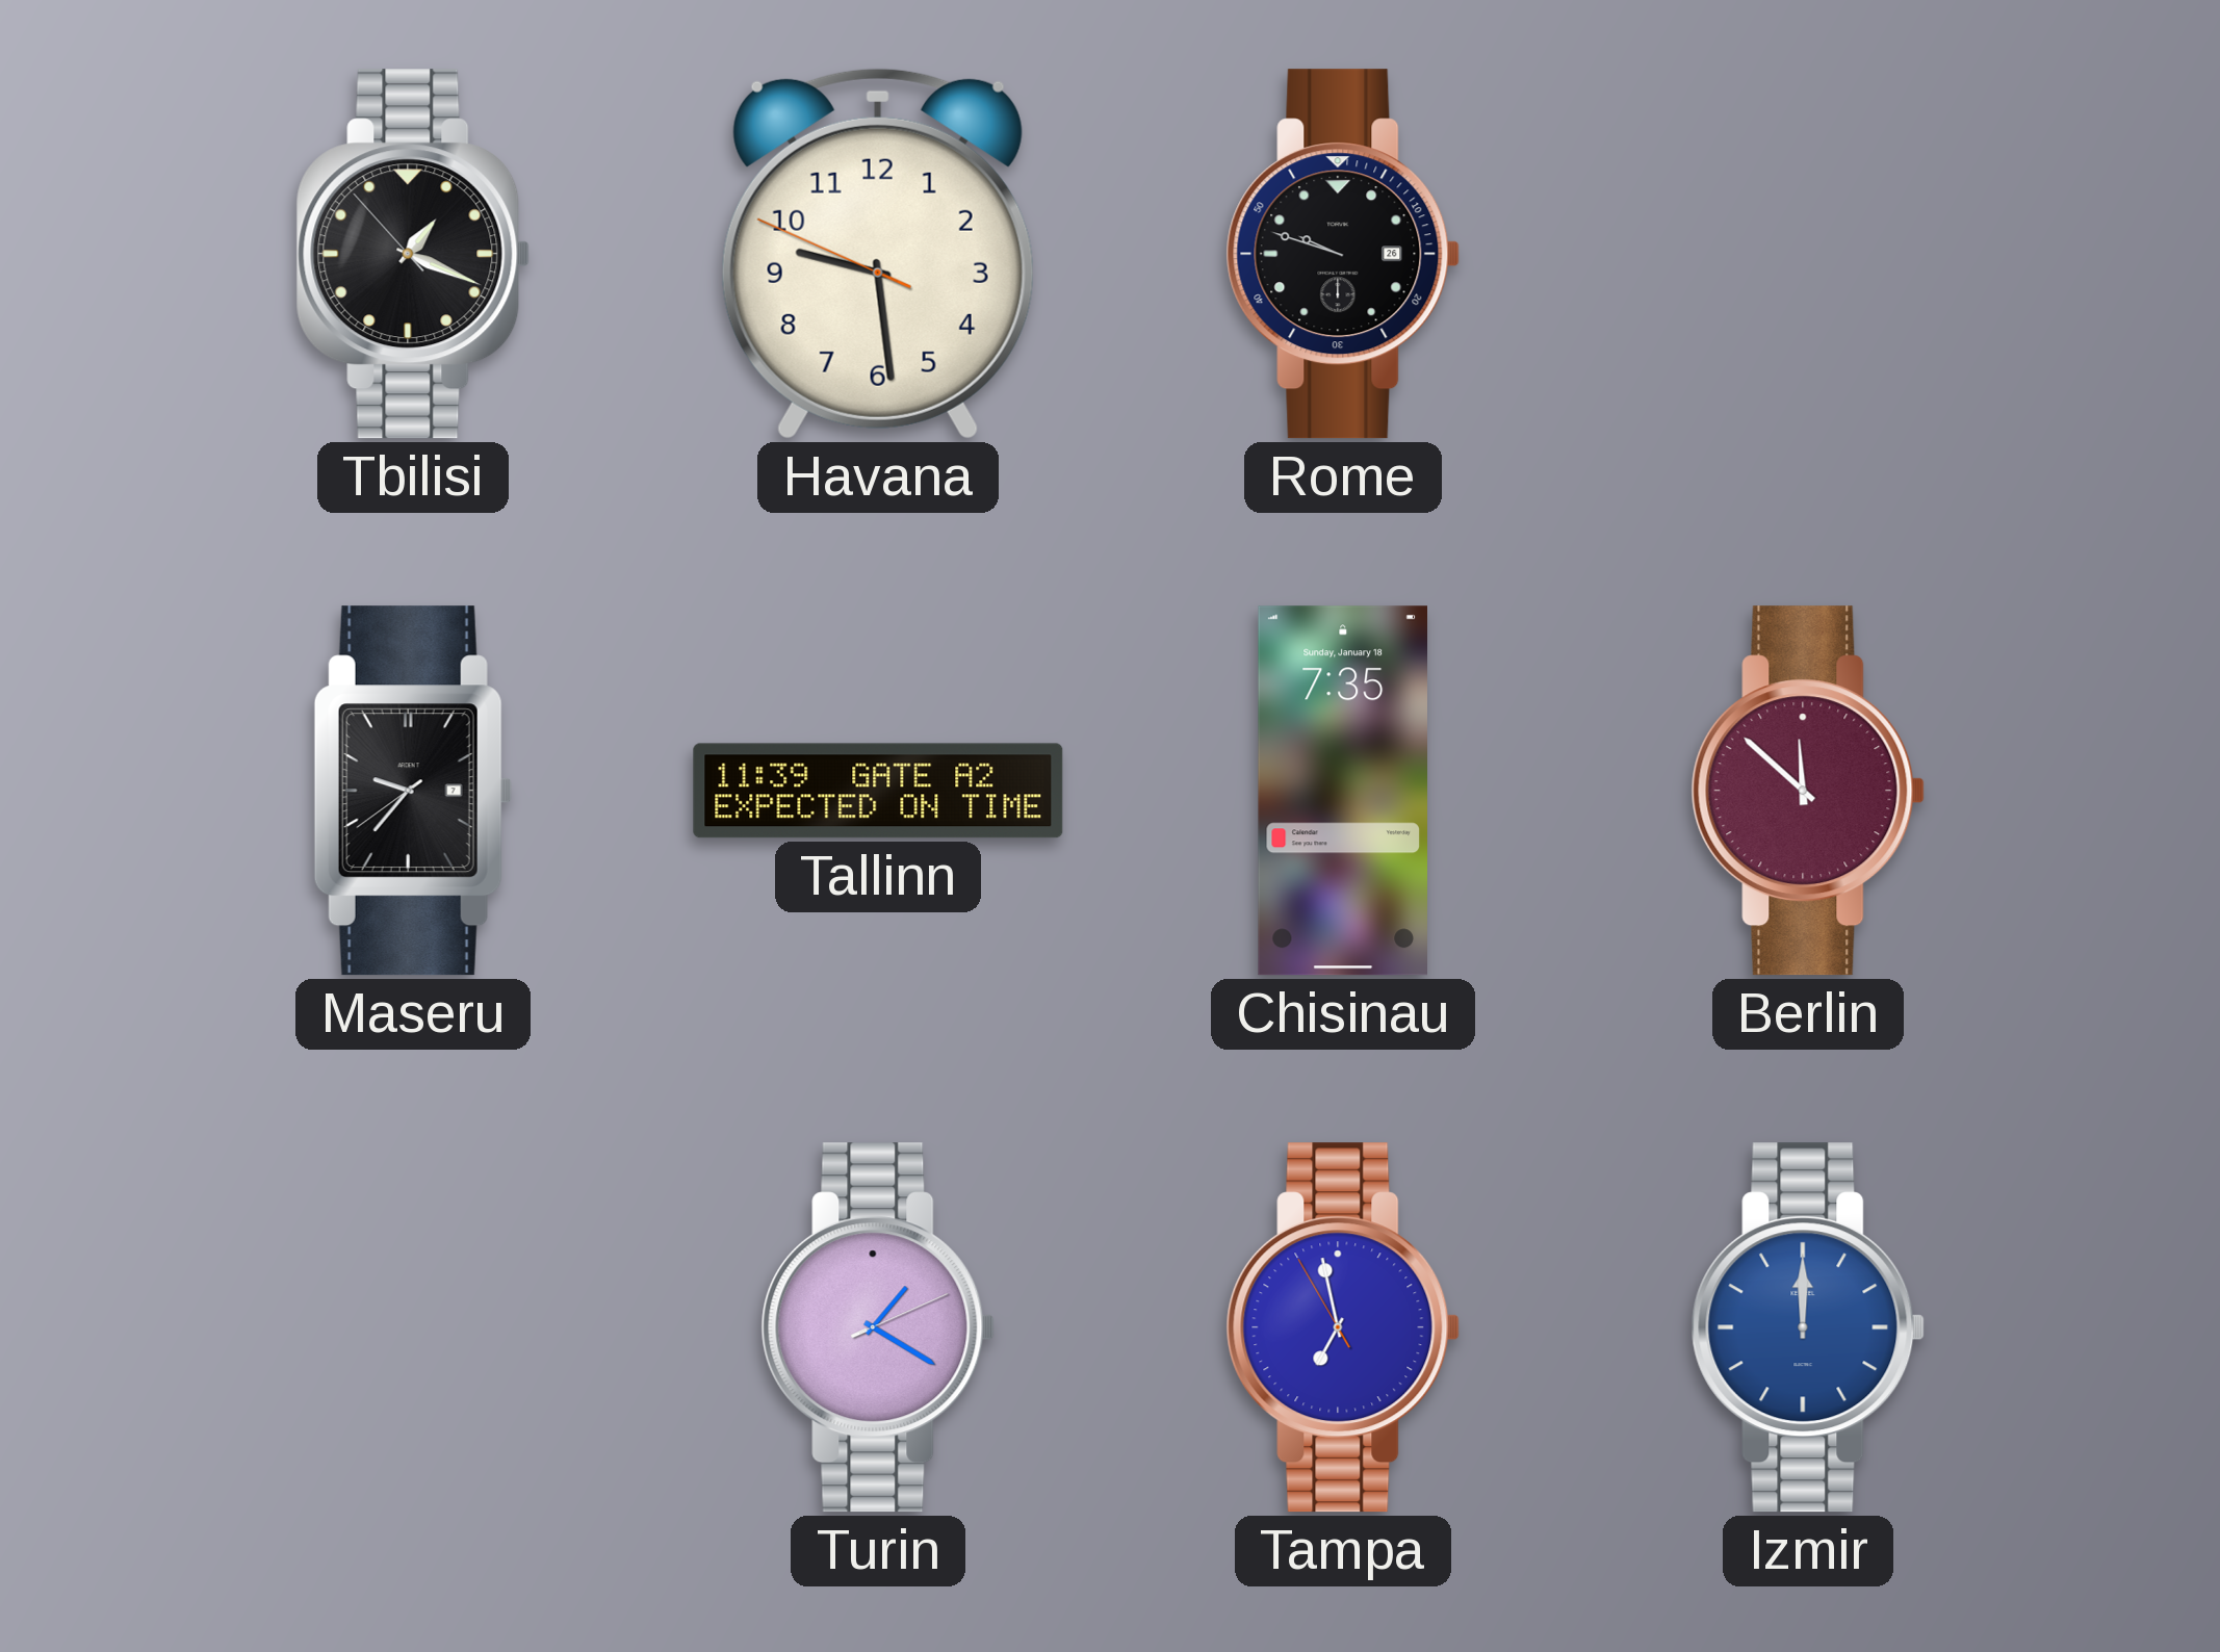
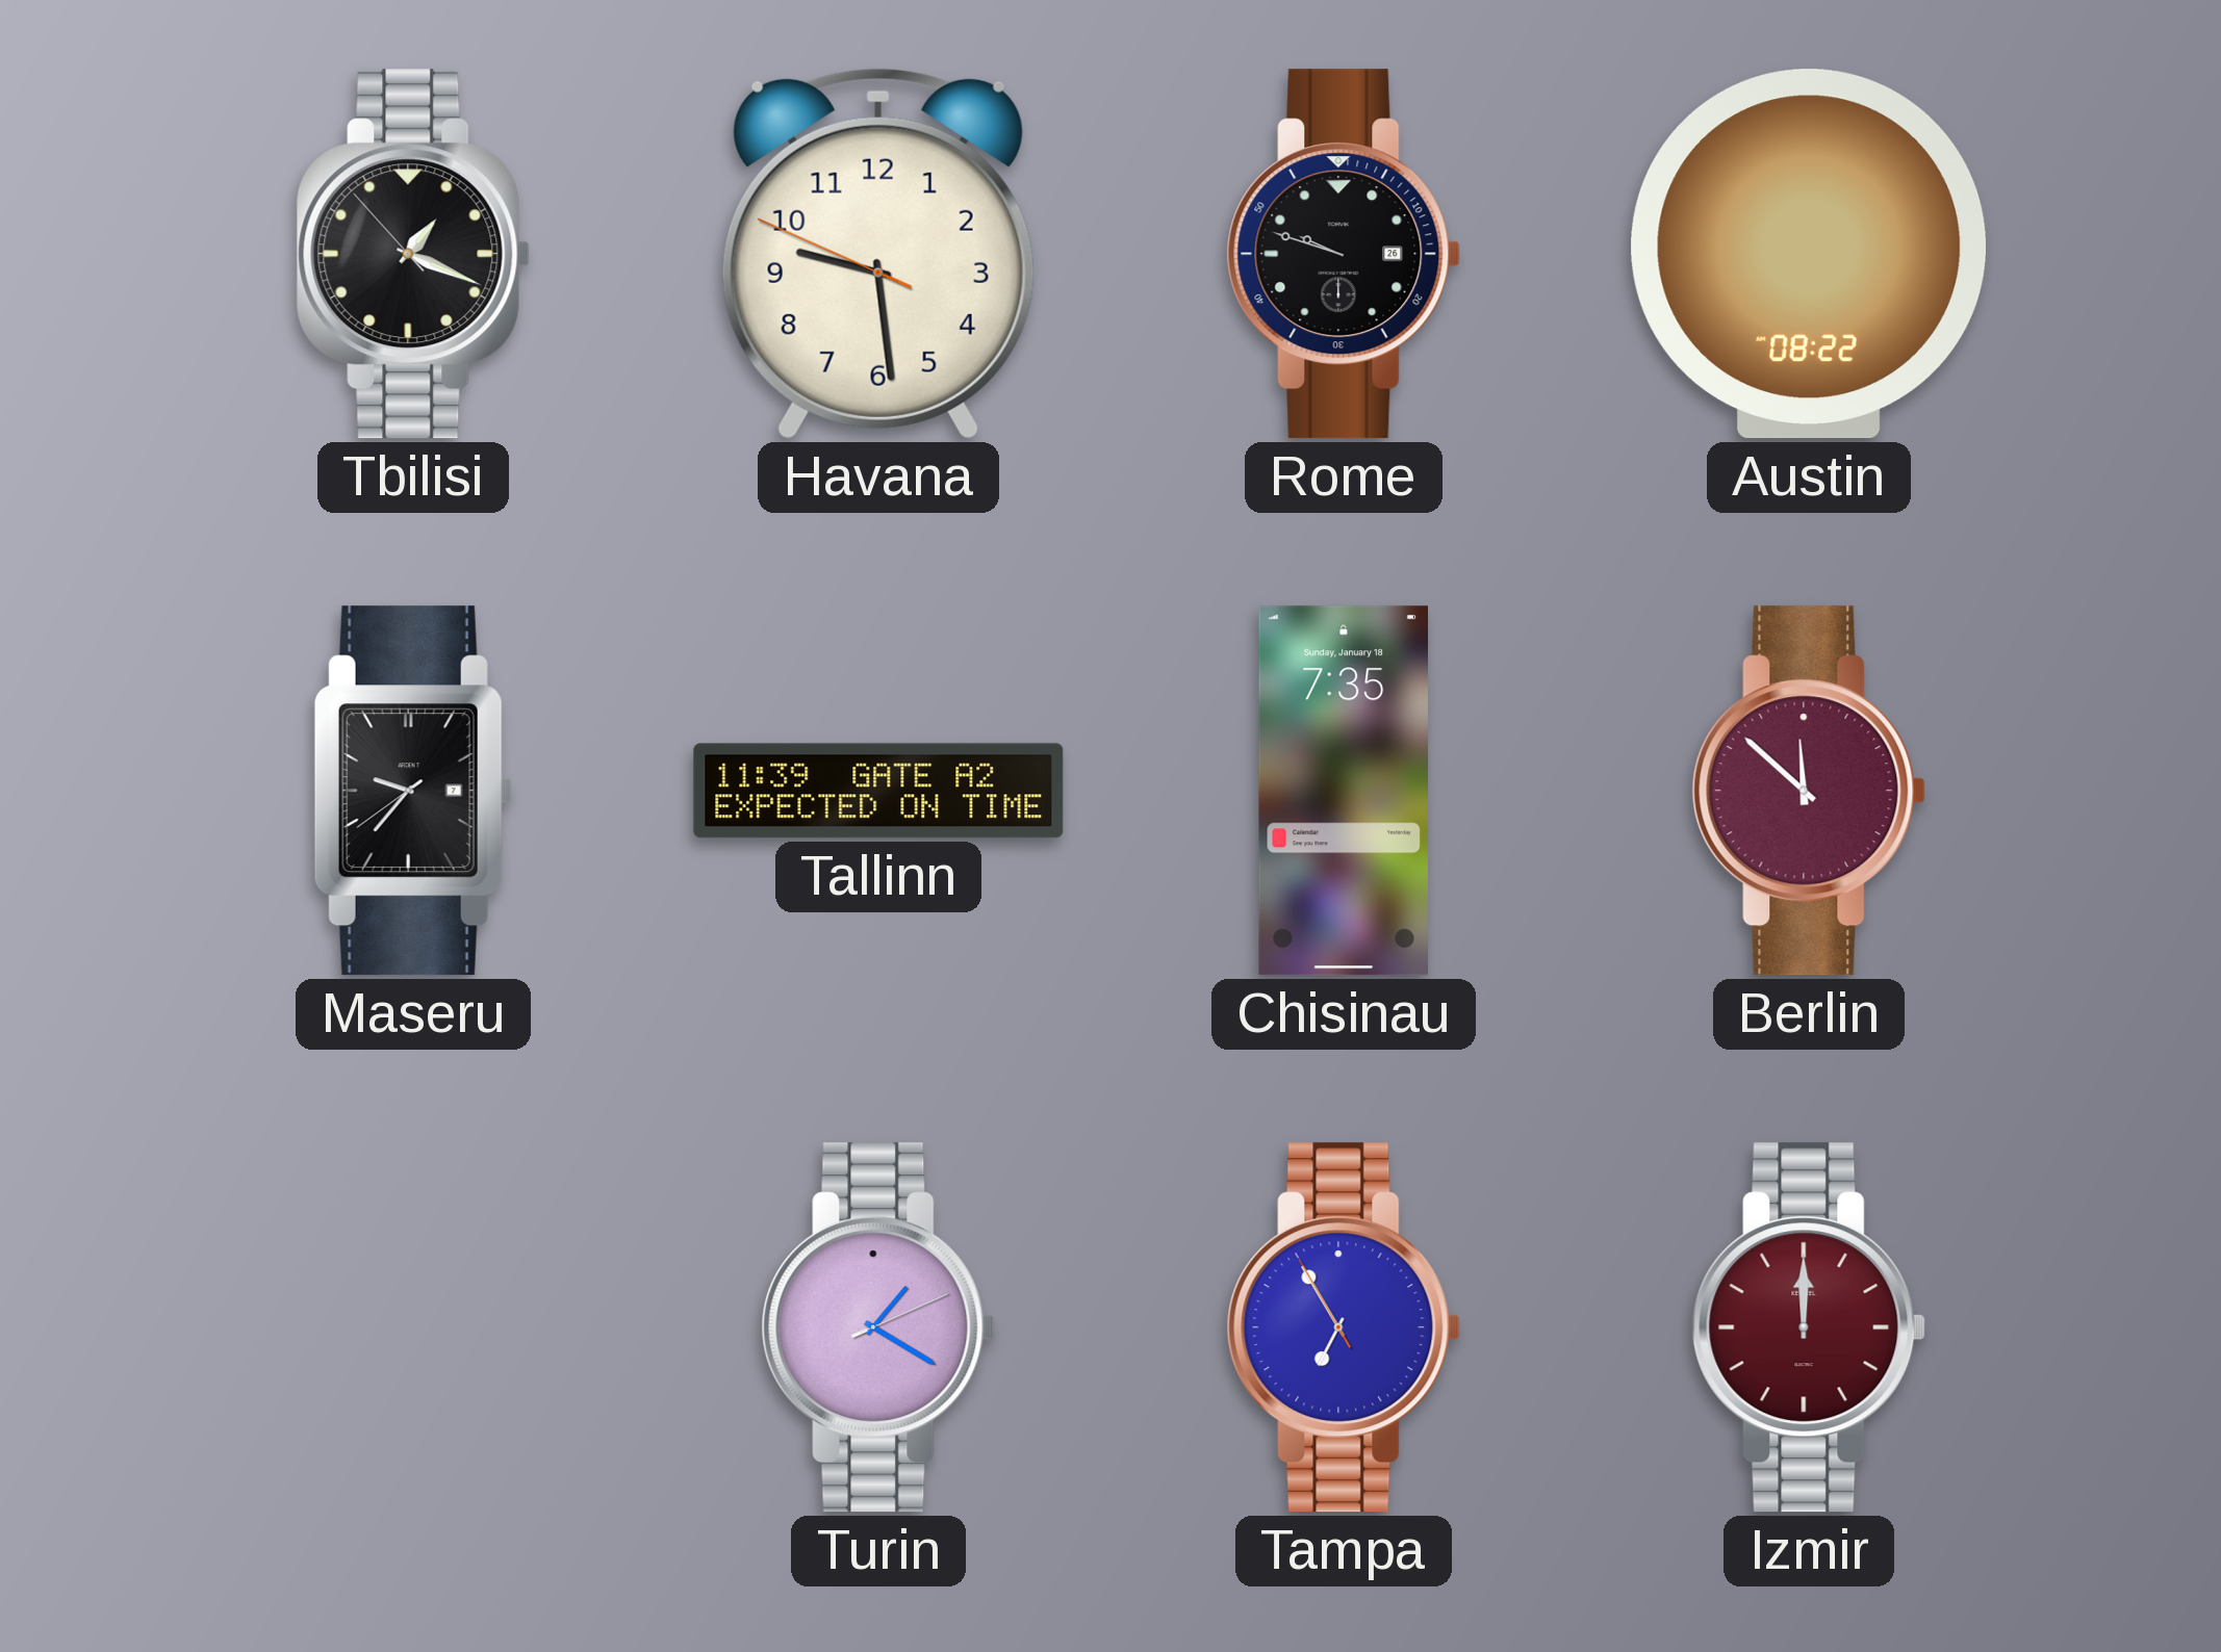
Austin: none -> 08:22
Tampa: 6:57 -> 6:54
Izmir dial: blue -> burgundy
